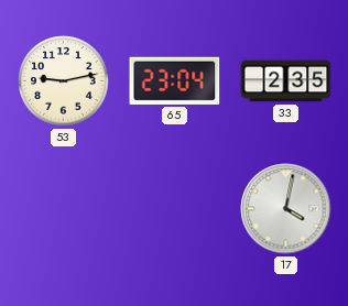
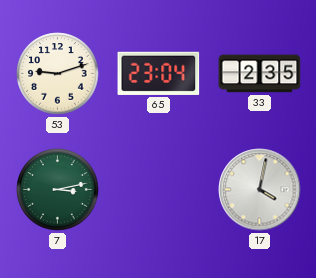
53: 9:13 -> 9:12
7: none -> 3:13
